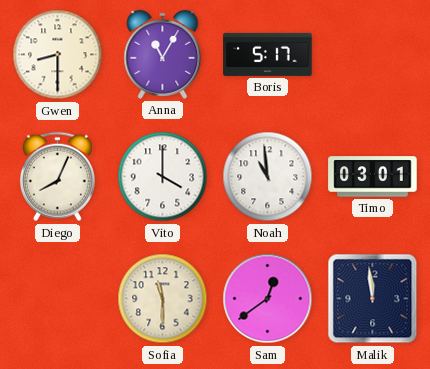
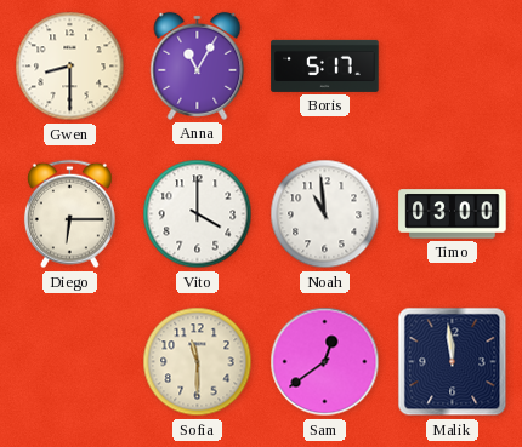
Diego: 8:04 -> 6:15
Timo: 03:01 -> 03:00
